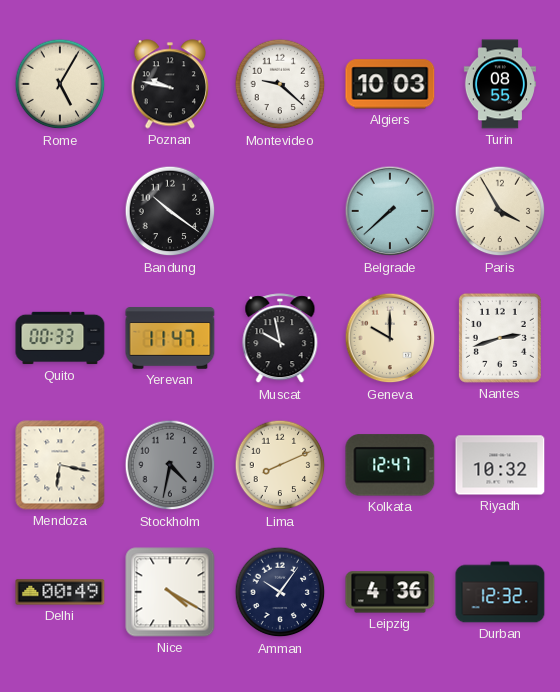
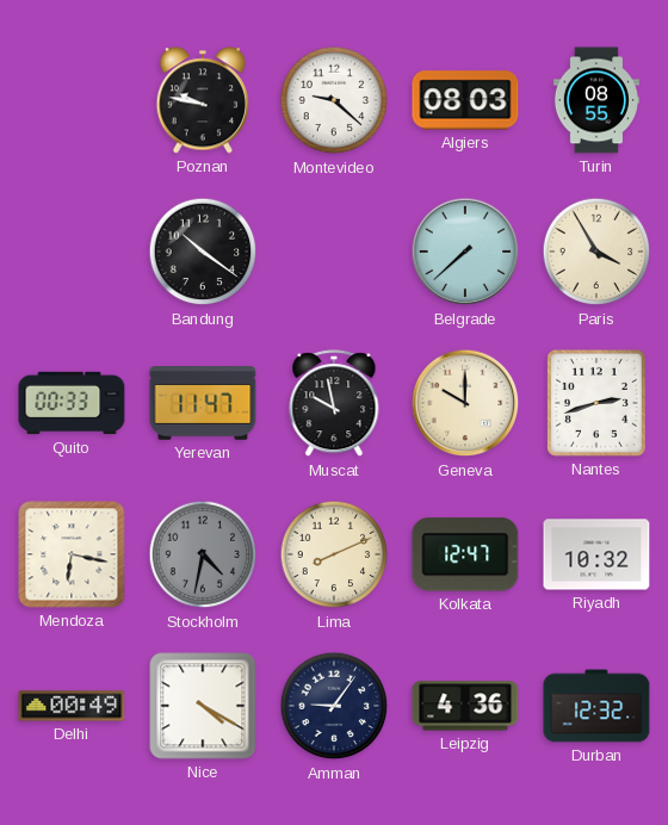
Rome: 5:05 -> none
Algiers: 10:03 -> 08:03
Amman: 10:06 -> 9:06
